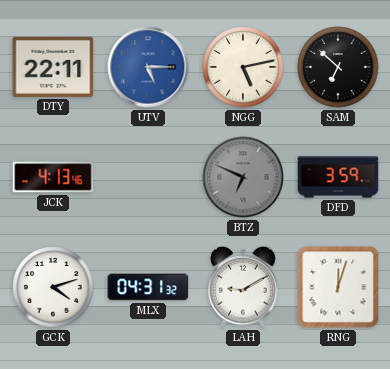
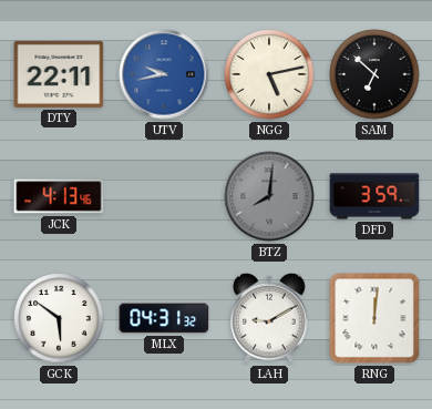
UTV: 5:15 -> 9:43
BTZ: 6:49 -> 8:01
GCK: 4:12 -> 5:51
RNG: 12:03 -> 12:01
